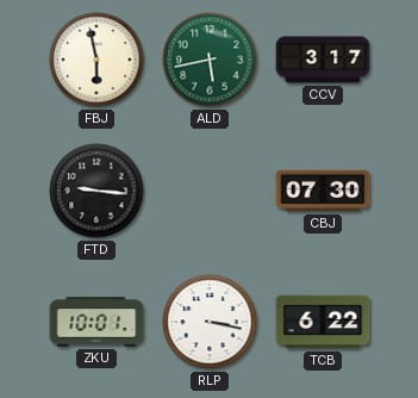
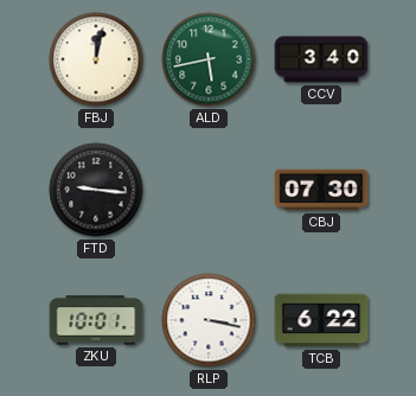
FBJ: 5:58 -> 12:02
CCV: 3:17 -> 3:40
